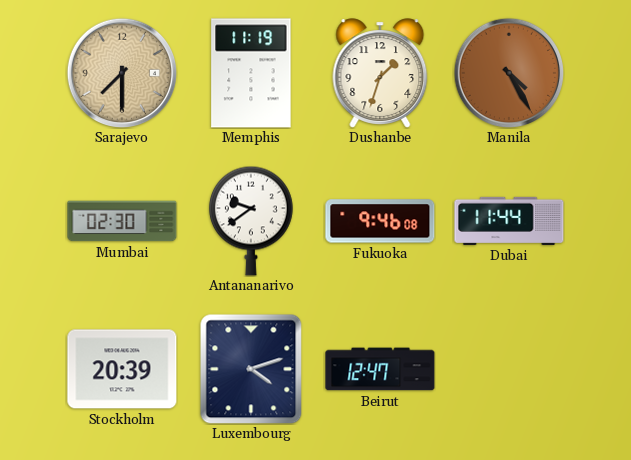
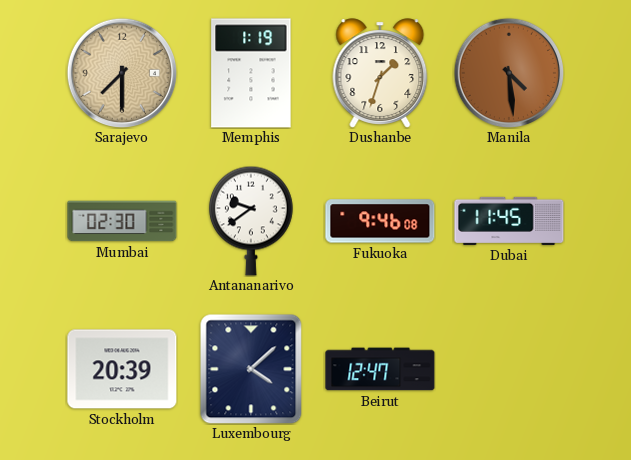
Memphis: 11:19 -> 1:19
Manila: 4:25 -> 4:29
Dubai: 11:44 -> 11:45
Luxembourg: 4:12 -> 4:08
